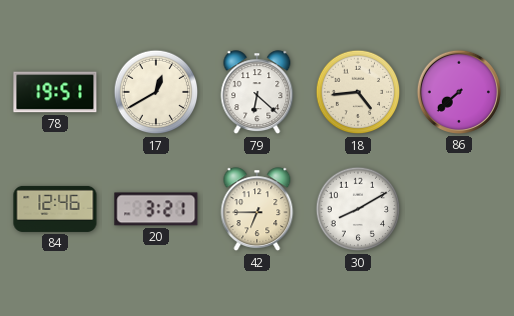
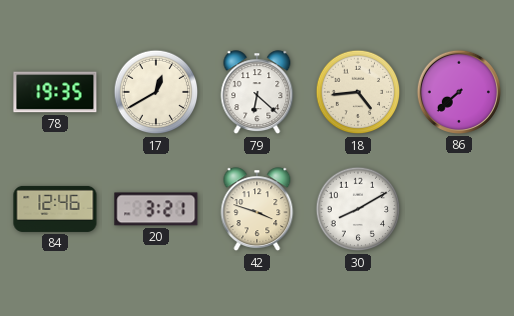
78: 19:51 -> 19:35
42: 6:45 -> 3:48
